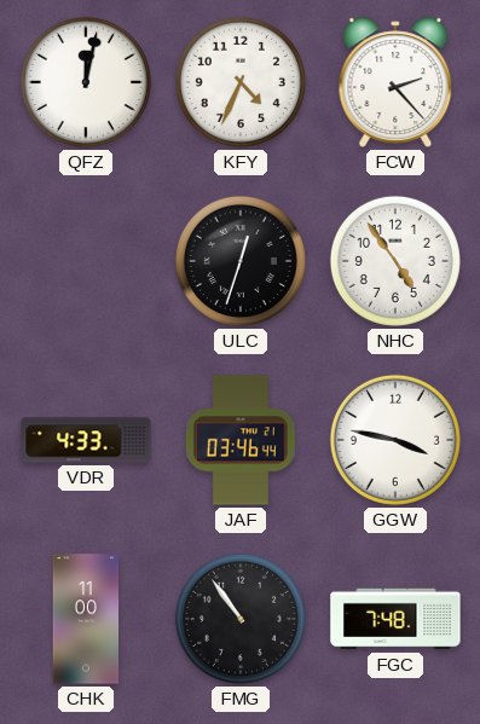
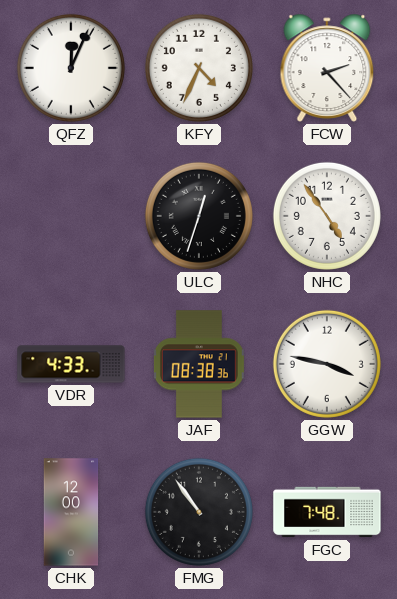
QFZ: 12:02 -> 12:04
JAF: 03:46 -> 08:38
CHK: 11:00 -> 12:00
